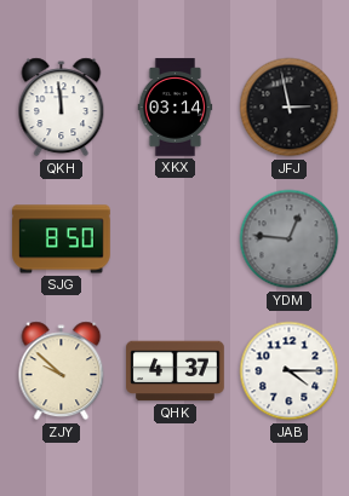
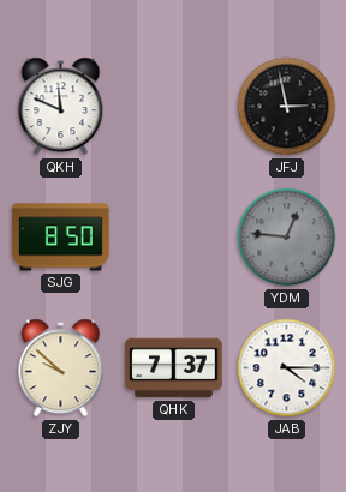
QKH: 11:59 -> 11:49
XKX: 03:14 -> none
QHK: 4:37 -> 7:37
